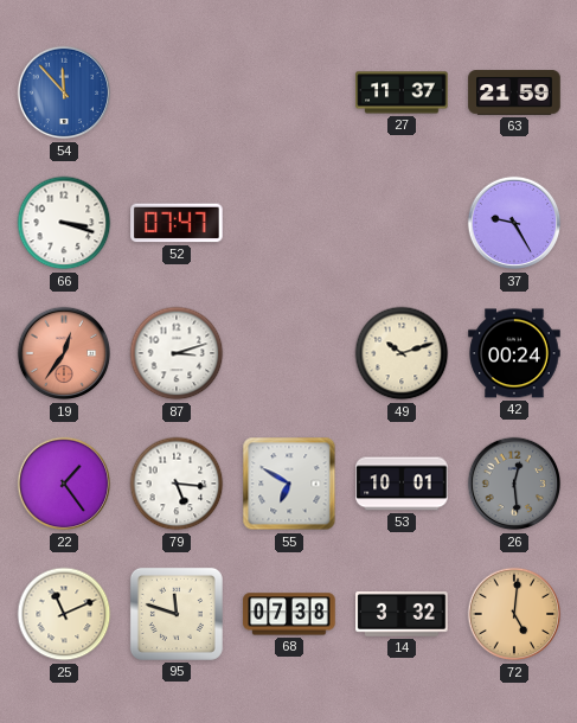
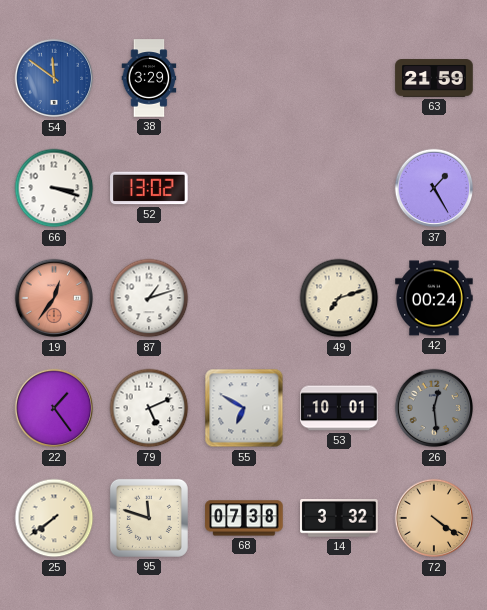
54: 11:53 -> 11:51
38: none -> 3:29
27: 11:37 -> none
52: 07:47 -> 13:02
37: 9:25 -> 1:25
87: 3:12 -> 1:12
49: 10:12 -> 7:12
79: 5:16 -> 5:11
25: 11:11 -> 7:39
72: 5:01 -> 4:21
